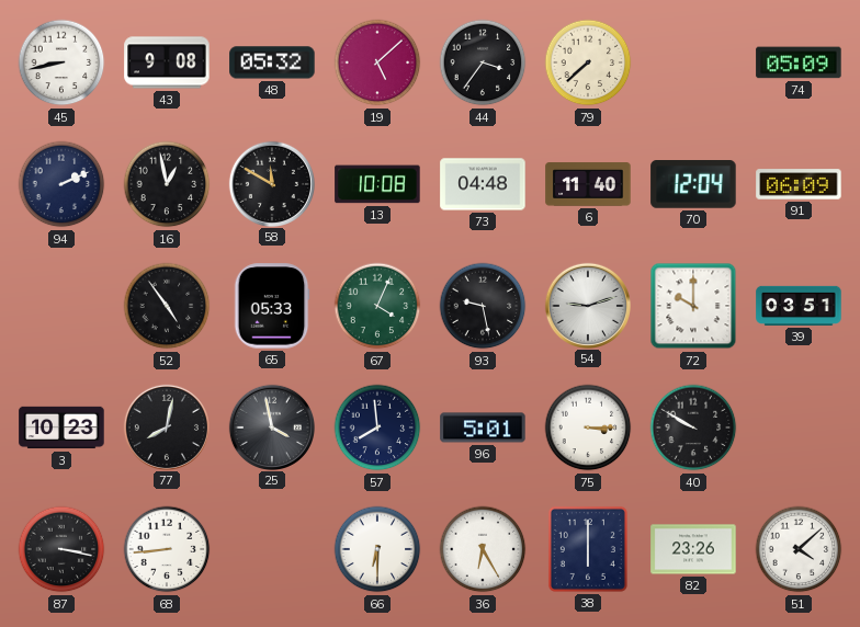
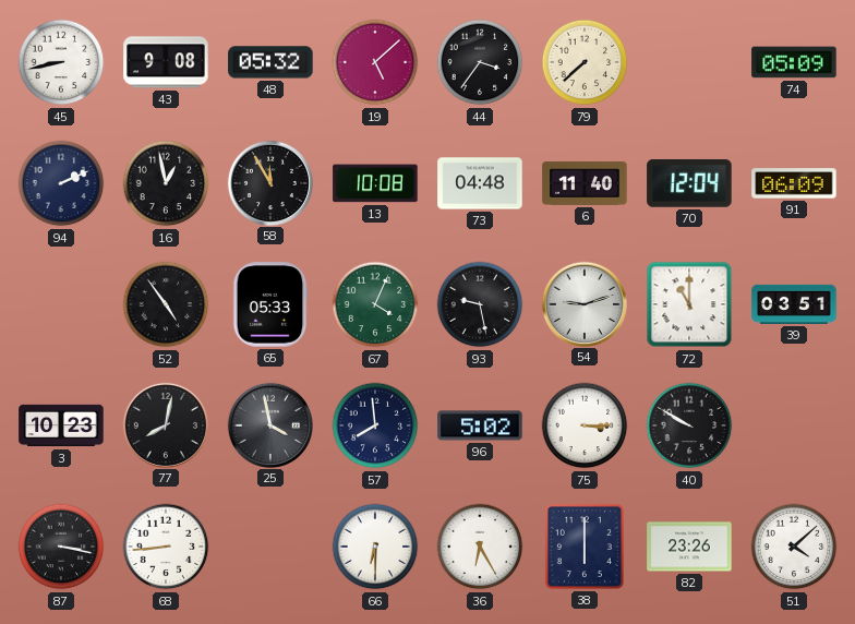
58: 11:50 -> 11:55
72: 10:00 -> 11:00
96: 5:01 -> 5:02
